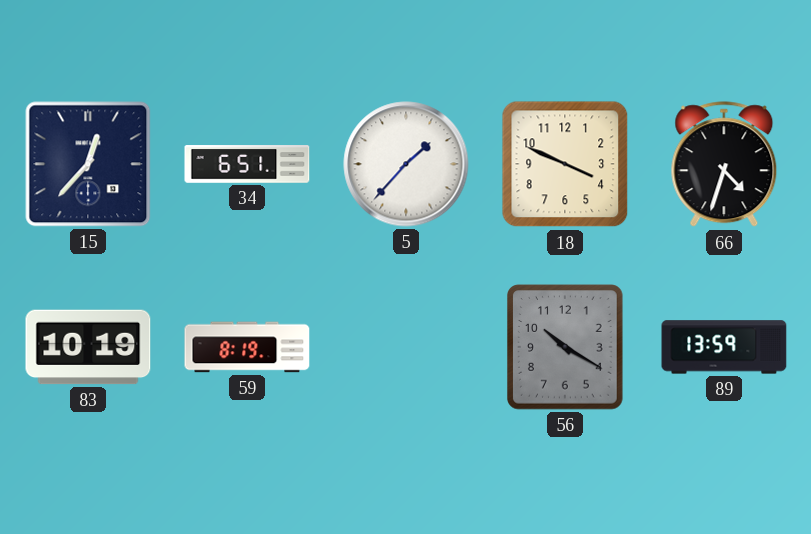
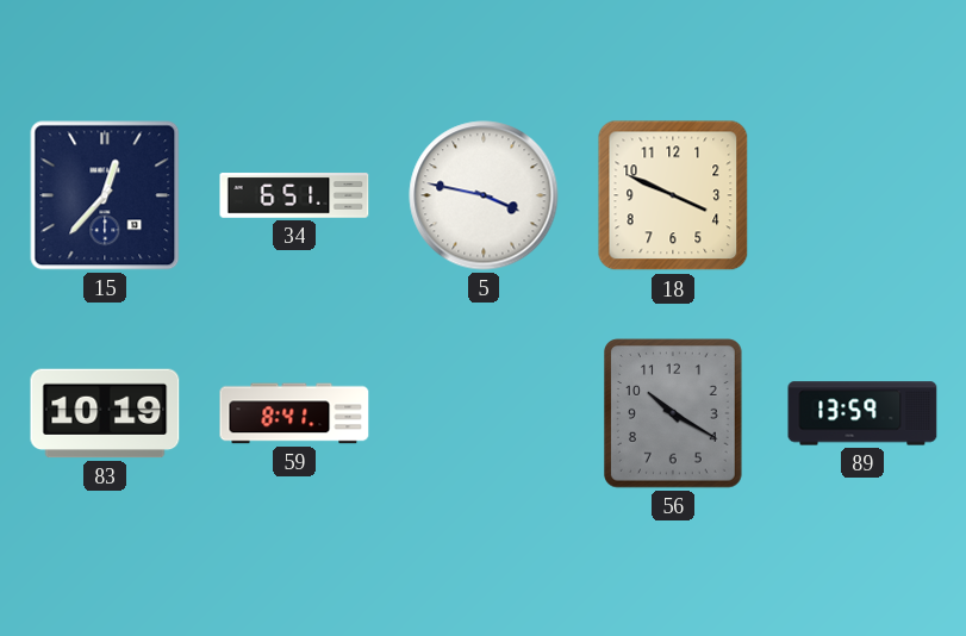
5: 1:37 -> 3:47
66: 4:33 -> none
59: 8:19 -> 8:41
